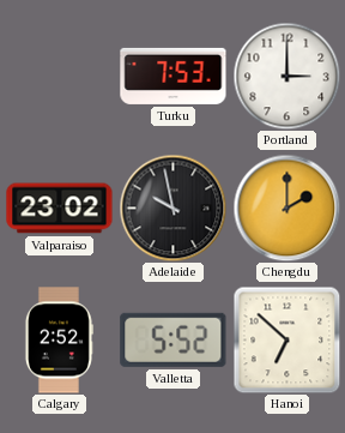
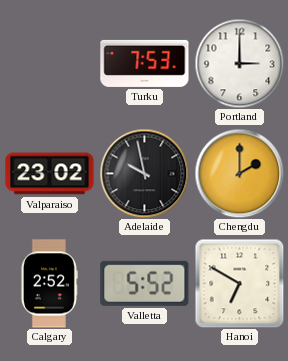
Hanoi: 6:52 -> 6:50
